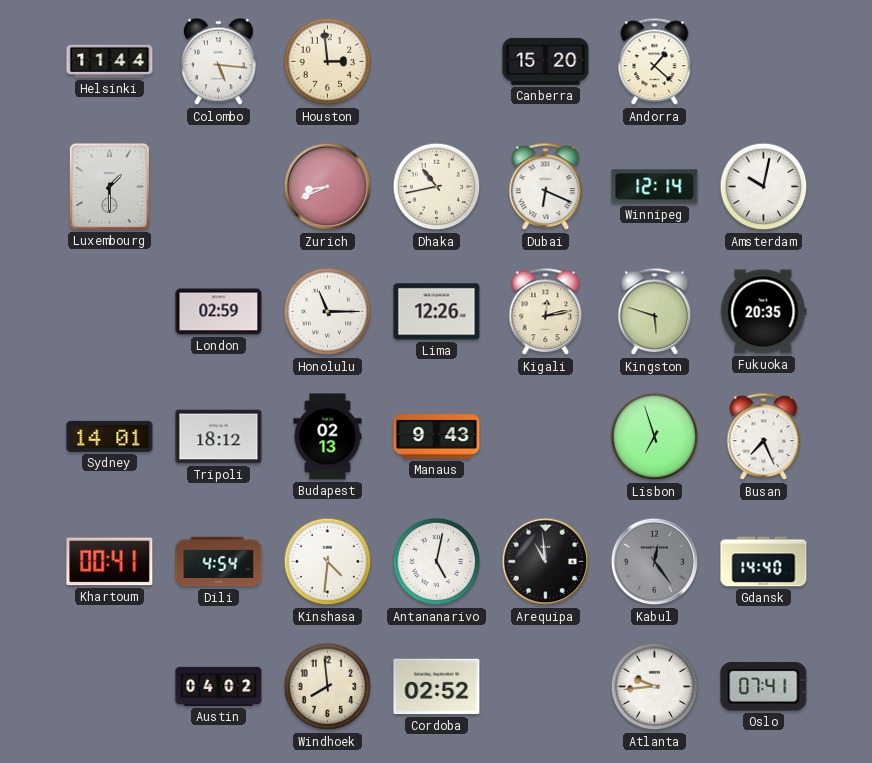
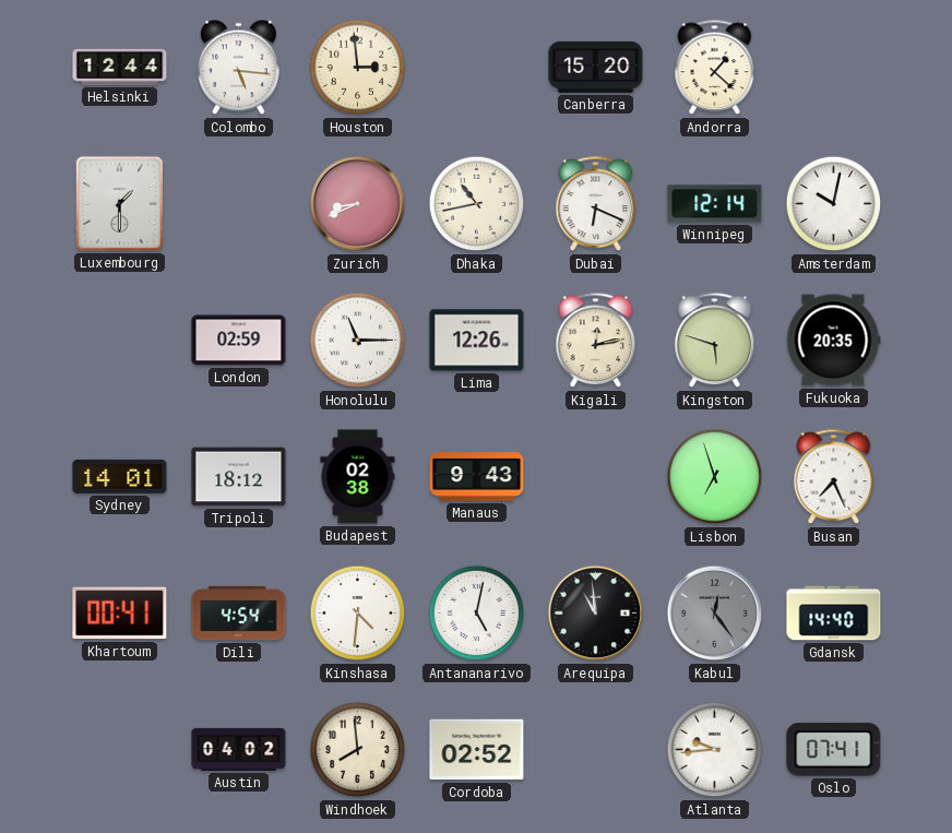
Helsinki: 11:44 -> 12:44
Budapest: 02:13 -> 02:38
